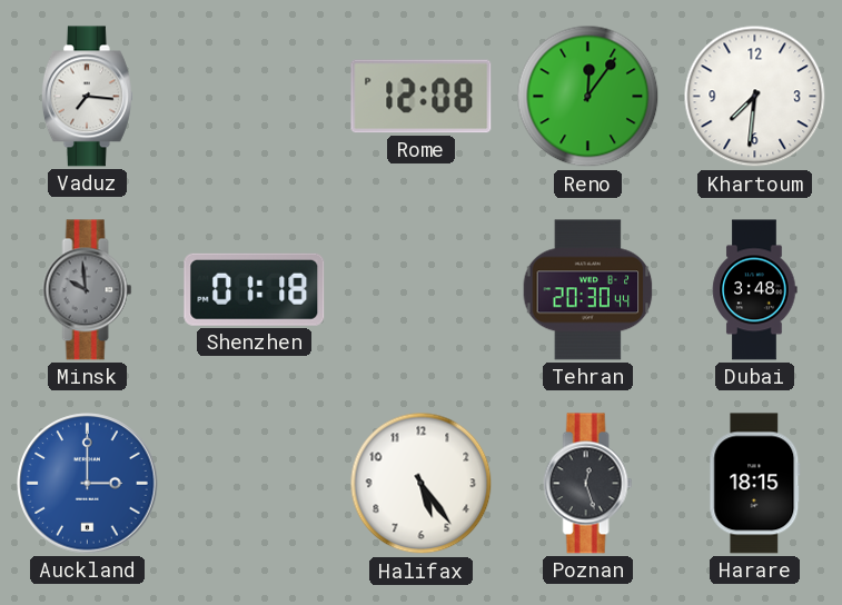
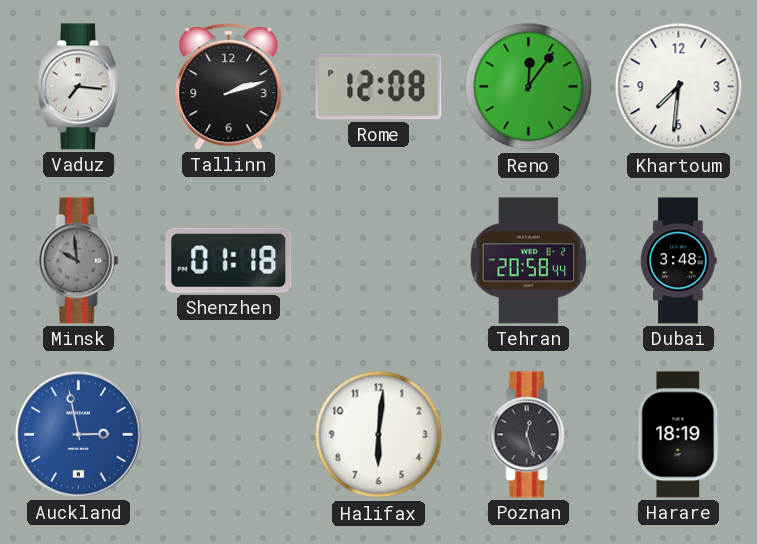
Tallinn: none -> 2:12
Tehran: 20:30 -> 20:58
Auckland: 3:00 -> 2:58
Halifax: 5:24 -> 6:01
Harare: 18:15 -> 18:19
